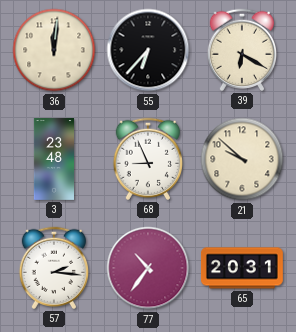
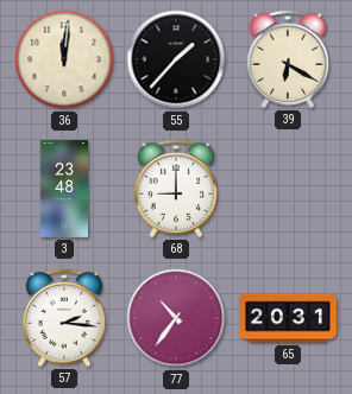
55: 6:37 -> 1:37
68: 8:56 -> 9:00
21: 9:52 -> none
